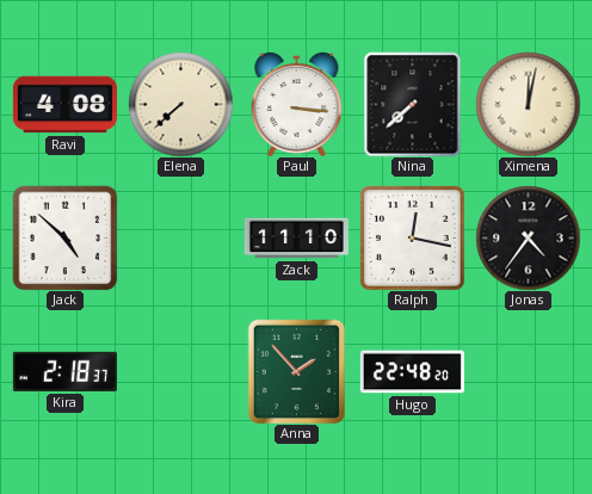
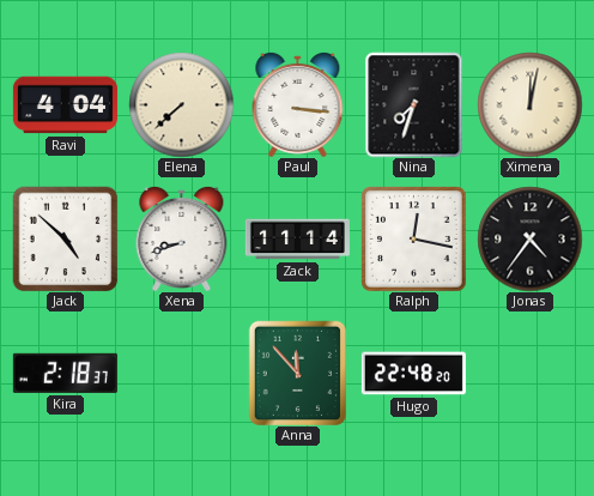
Ravi: 4:08 -> 4:04
Nina: 7:38 -> 7:33
Xena: none -> 8:42
Zack: 11:10 -> 11:14
Anna: 1:53 -> 11:53
